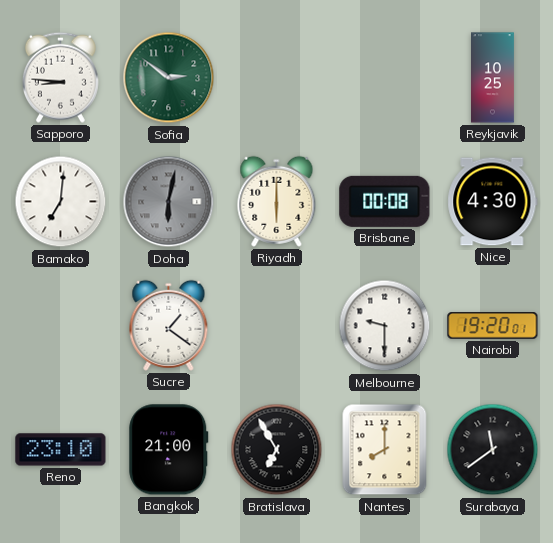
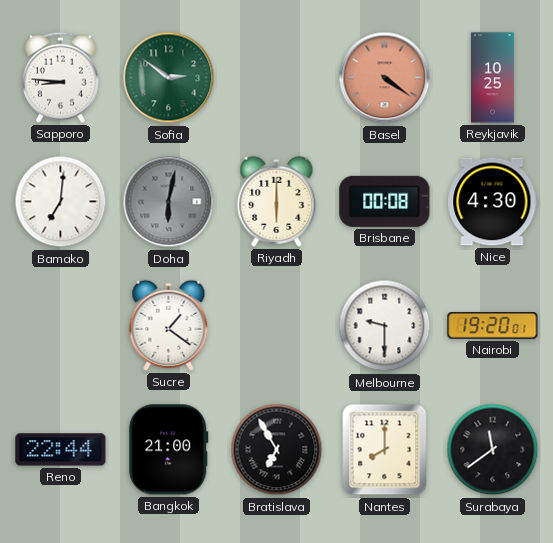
Basel: none -> 4:21
Reno: 23:10 -> 22:44
